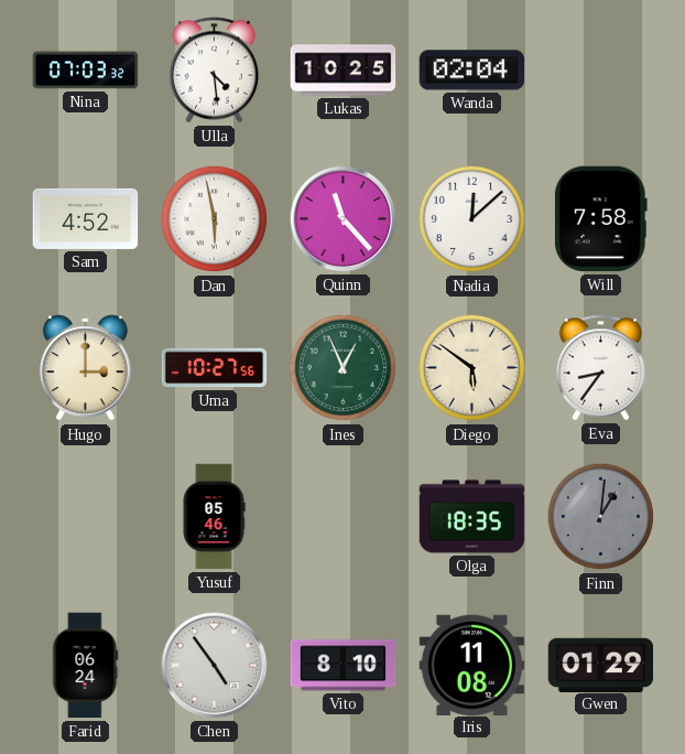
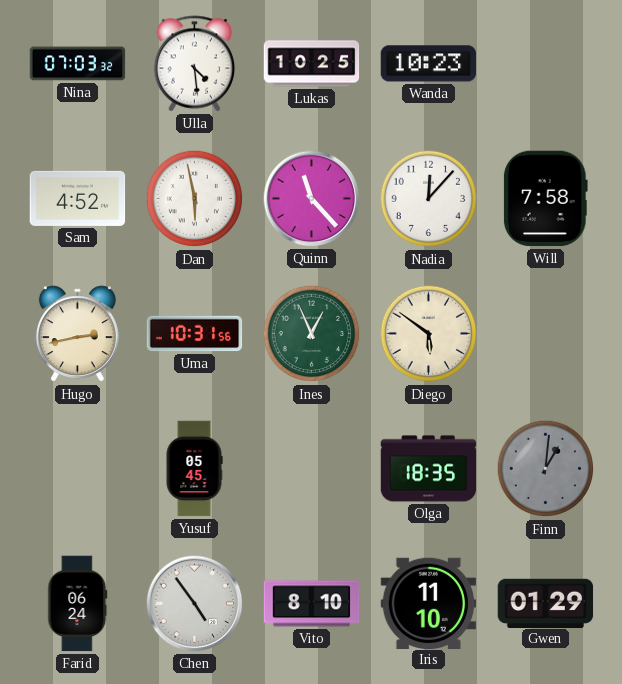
Wanda: 02:04 -> 10:23
Nadia: 12:08 -> 12:07
Hugo: 3:00 -> 2:43
Uma: 10:27 -> 10:31
Eva: 8:36 -> none
Yusuf: 05:46 -> 05:45
Iris: 11:08 -> 11:10
